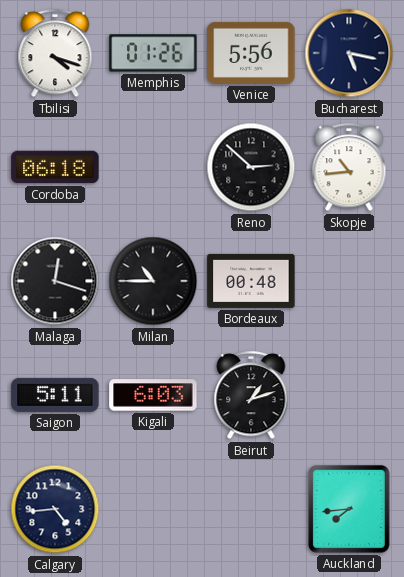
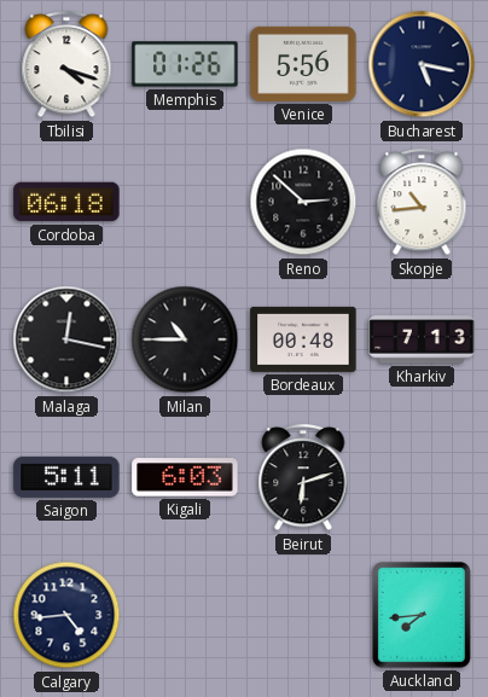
Malaga: 12:18 -> 12:17
Kharkiv: none -> 7:13
Beirut: 1:12 -> 6:12
